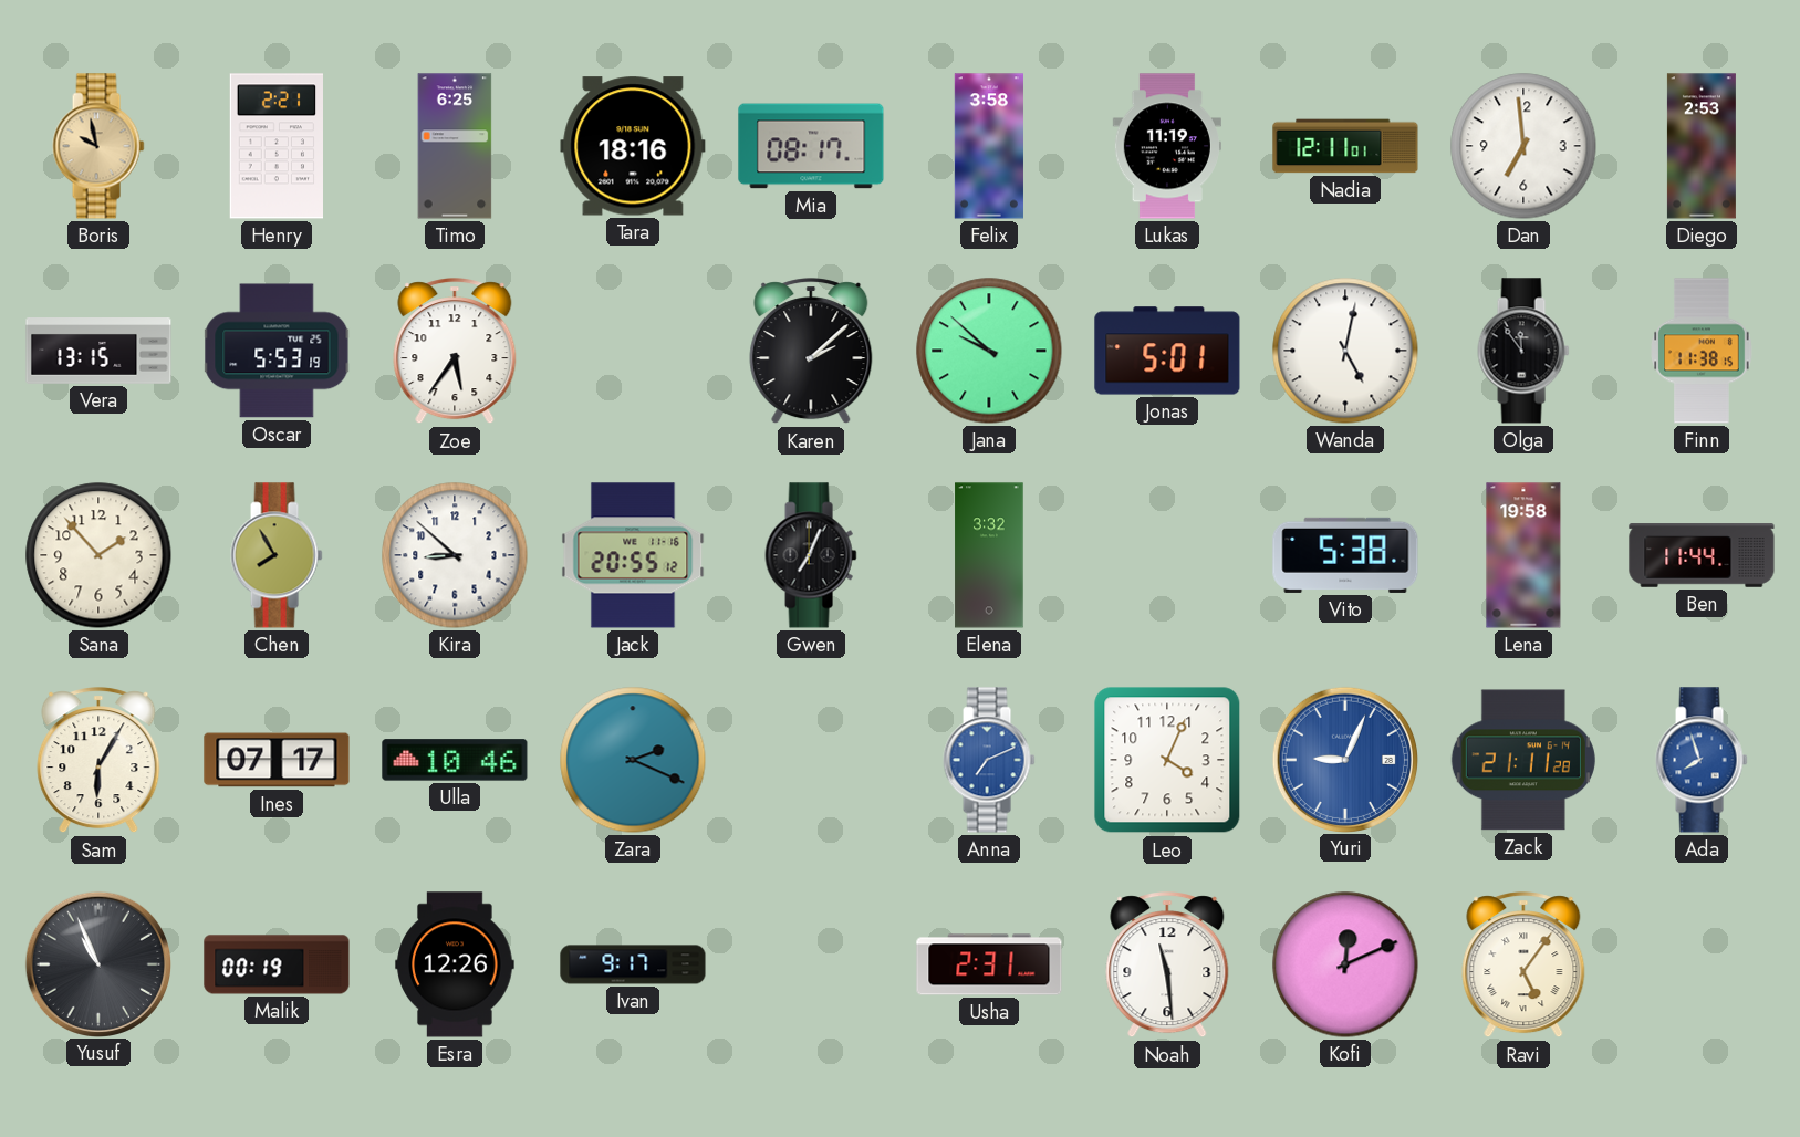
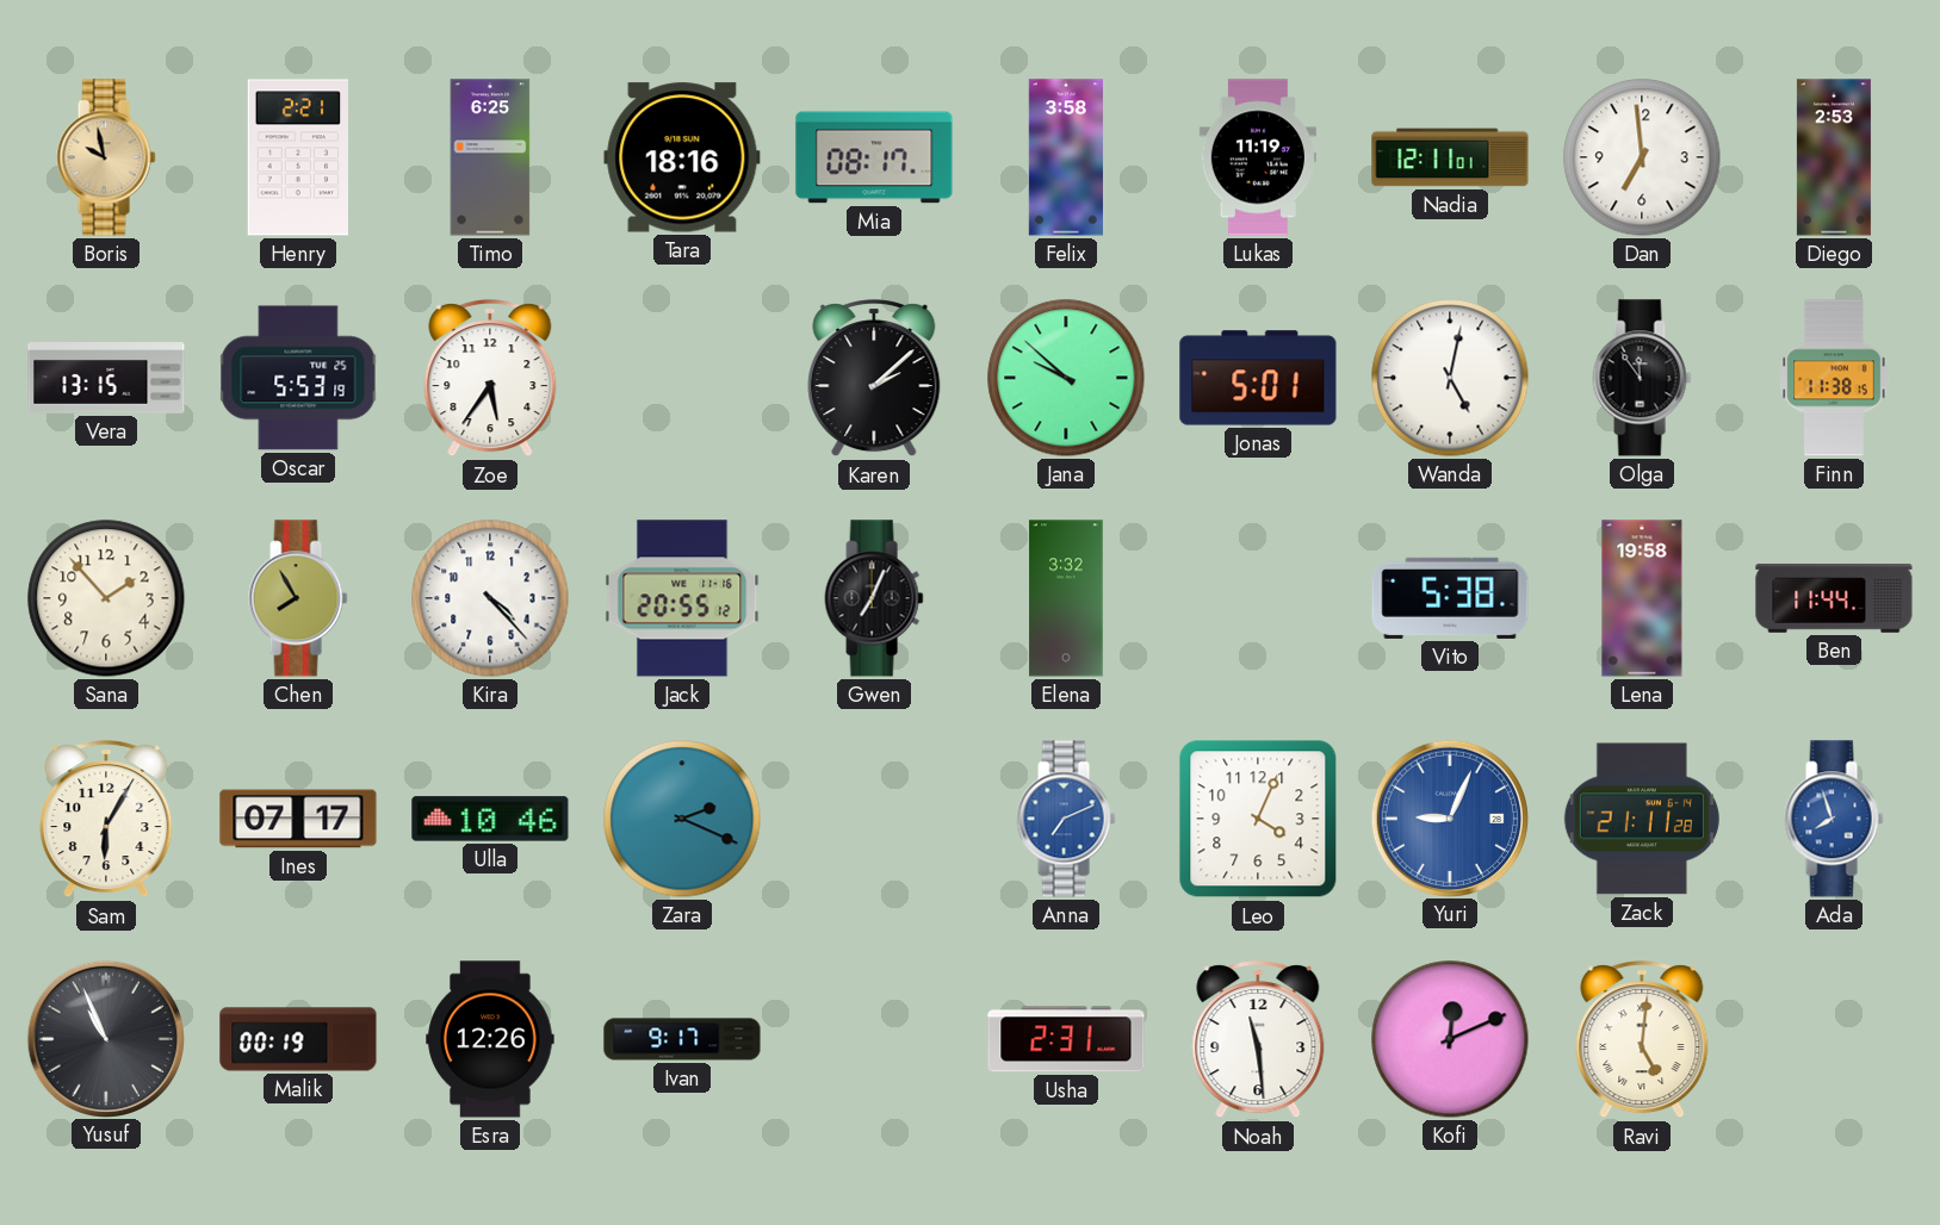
Kira: 8:52 -> 4:23
Ravi: 5:06 -> 5:01
